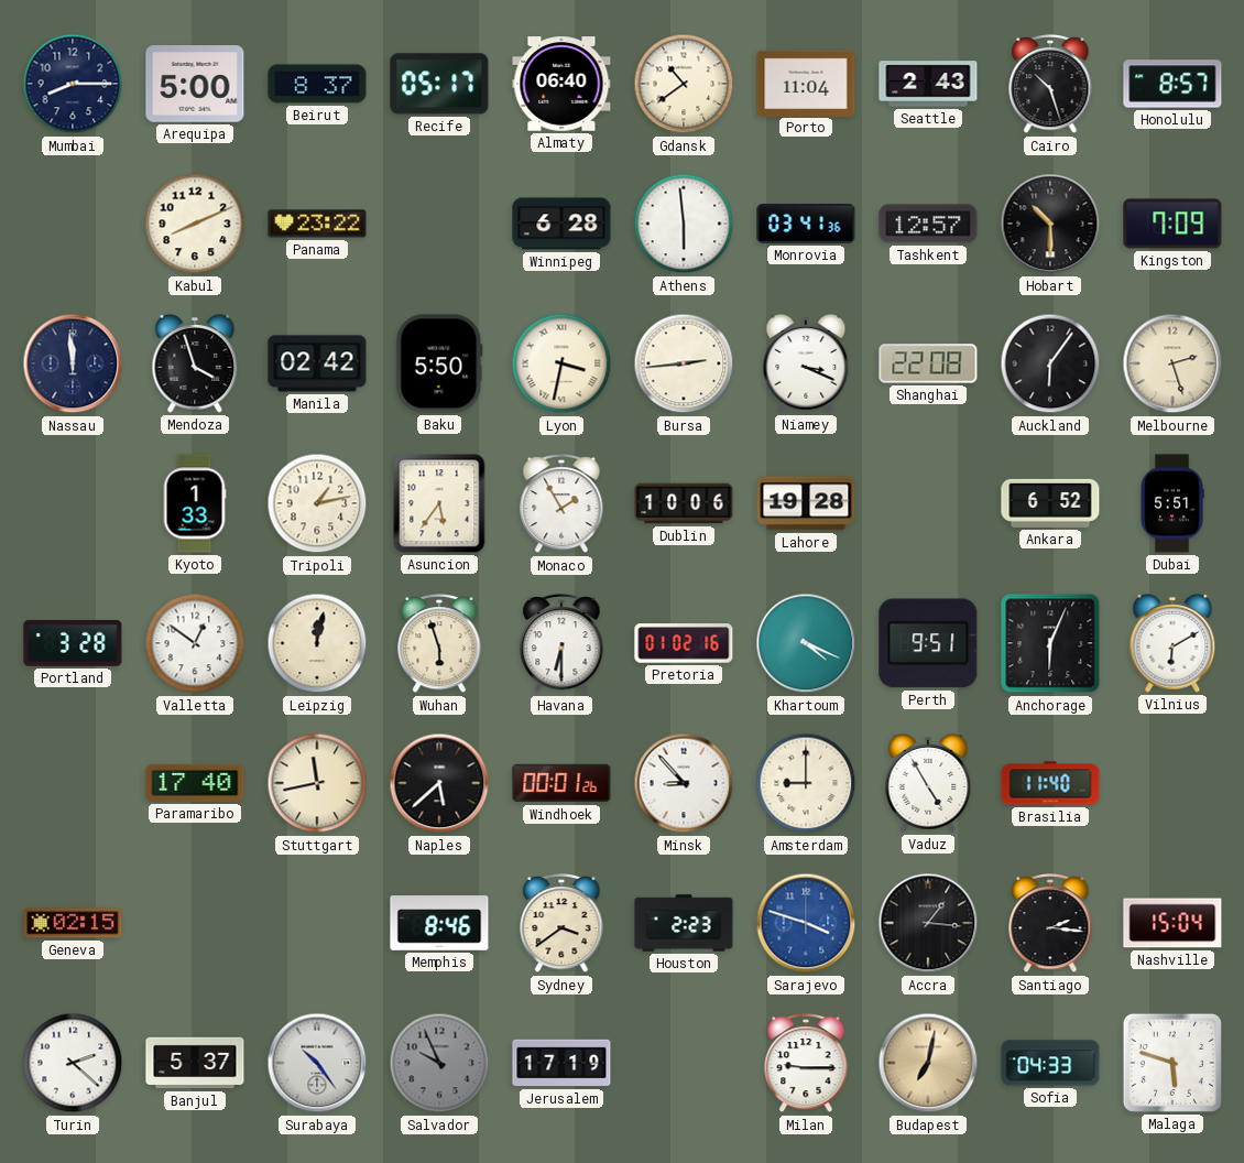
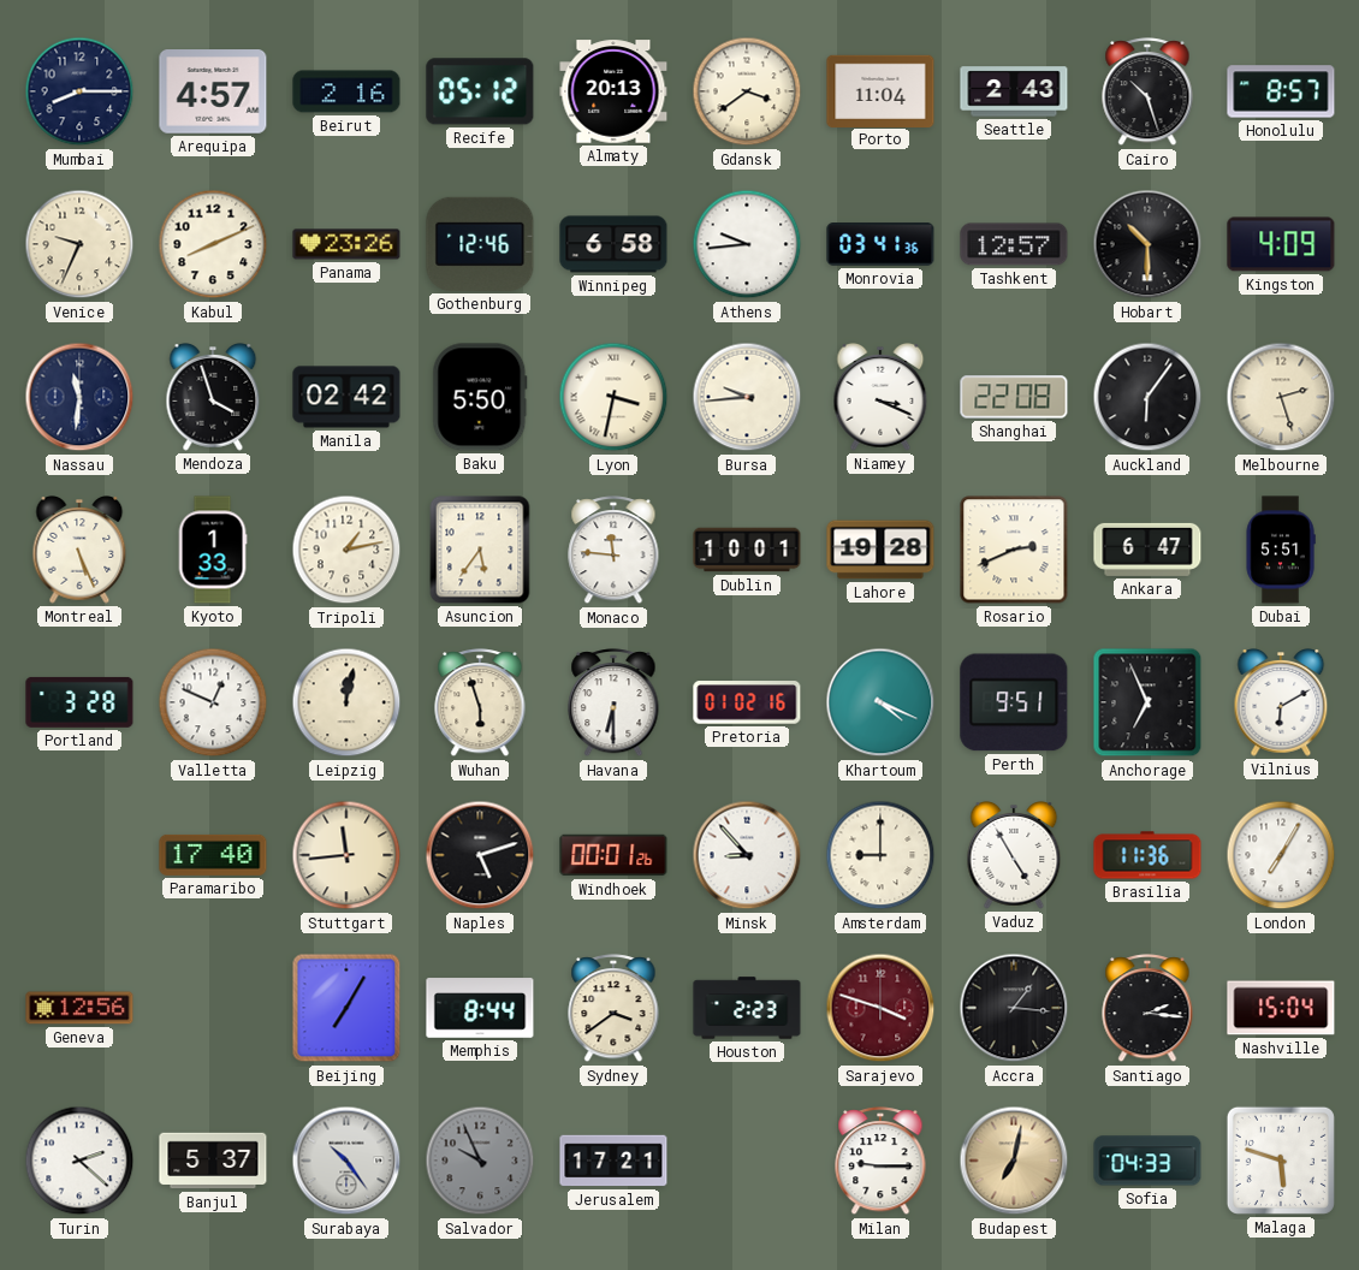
Arequipa: 5:00 -> 4:57
Beirut: 8:37 -> 2:16
Recife: 05:17 -> 05:12
Almaty: 06:40 -> 20:13
Gdansk: 10:39 -> 3:39
Venice: none -> 9:34
Panama: 23:22 -> 23:26
Gothenburg: none -> 12:46
Winnipeg: 6:28 -> 6:58
Athens: 5:59 -> 9:44
Kingston: 7:09 -> 4:09
Nassau: 11:59 -> 11:31
Bursa: 2:44 -> 9:44
Montreal: none -> 5:26
Monaco: 1:55 -> 11:46
Dublin: 10:06 -> 10:01
Rosario: none -> 2:41
Ankara: 6:52 -> 6:47
Valletta: 12:51 -> 12:49
Anchorage: 6:04 -> 6:56
Stuttgart: 11:43 -> 11:44
Naples: 5:38 -> 5:12
Brasilia: 11:40 -> 11:36
London: none -> 7:05
Geneva: 02:15 -> 12:56
Beijing: none -> 7:05
Memphis: 8:46 -> 8:44
Sarajevo dial: blue -> burgundy
Jerusalem: 17:19 -> 17:21
